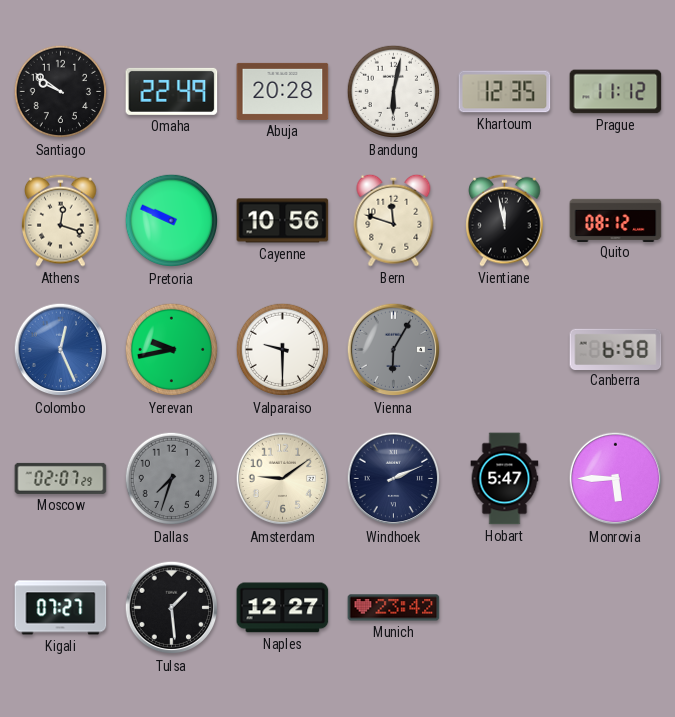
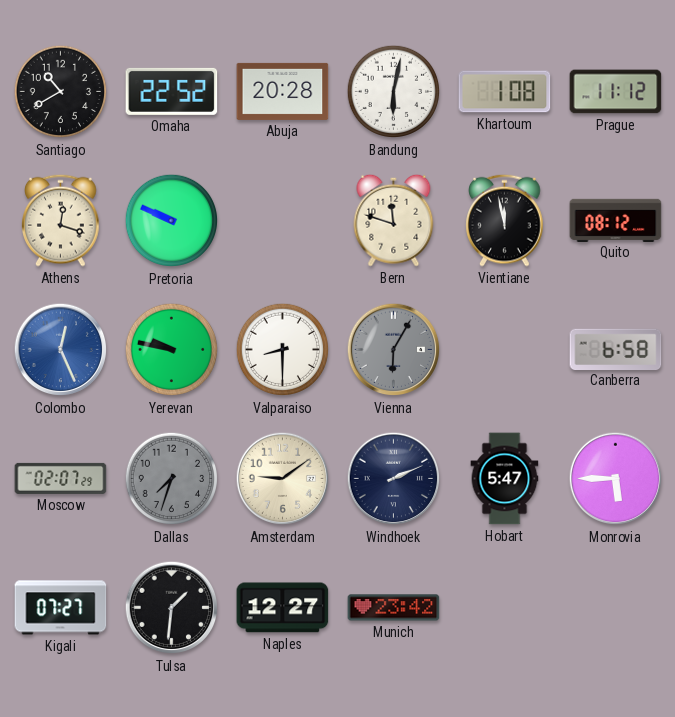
Santiago: 9:51 -> 10:40
Omaha: 22:49 -> 22:52
Khartoum: 12:35 -> 1:08
Cayenne: 10:56 -> none
Yerevan: 9:43 -> 9:47
Valparaiso: 9:30 -> 8:30
Tulsa: 1:29 -> 1:31
